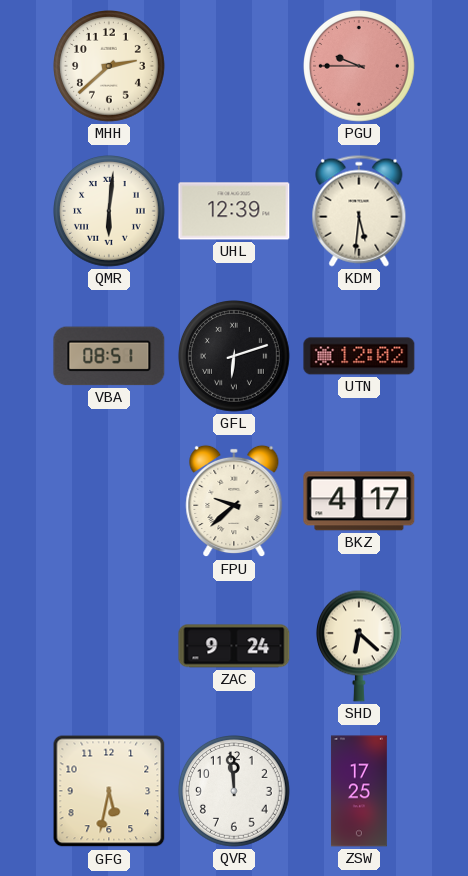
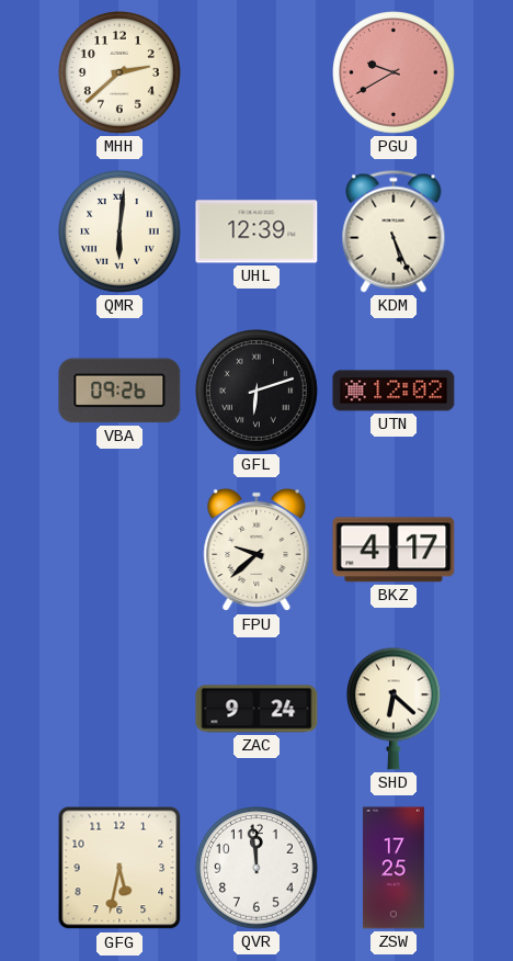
PGU: 9:45 -> 9:40
KDM: 5:31 -> 5:26
VBA: 08:51 -> 09:26
